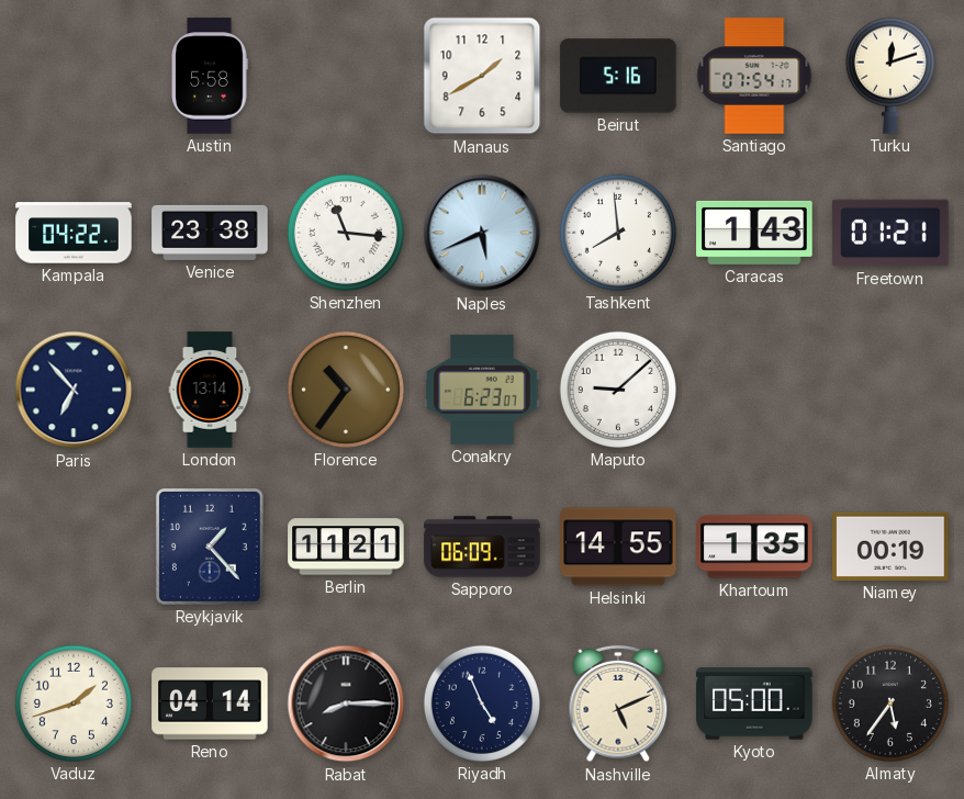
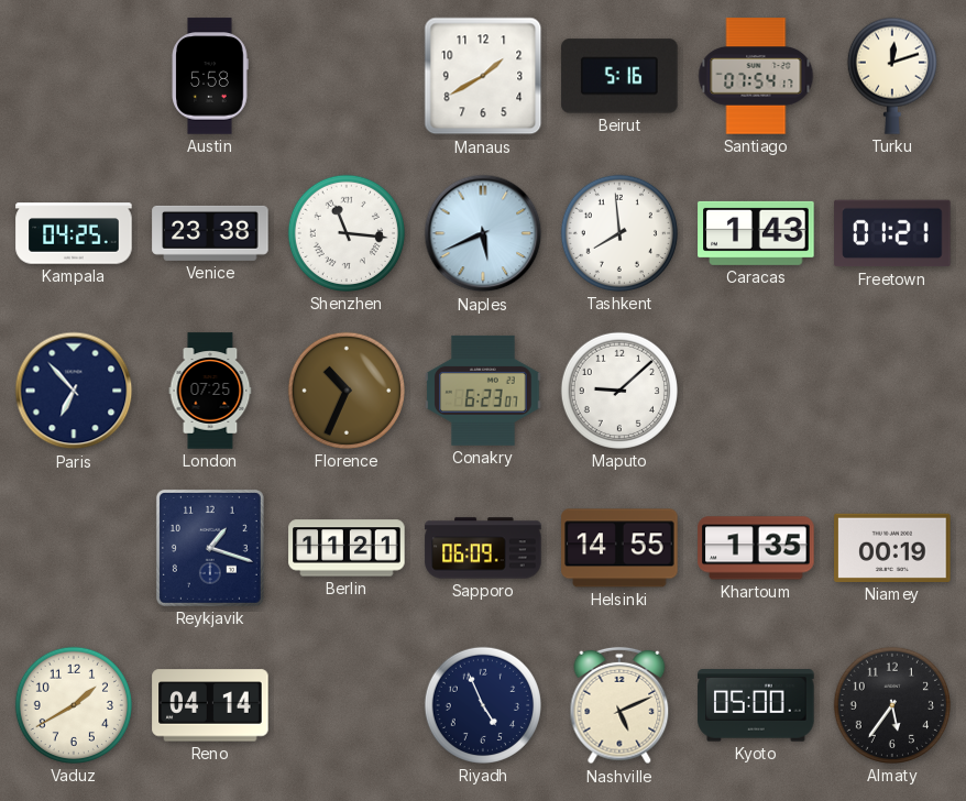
Kampala: 04:22 -> 04:25
London: 13:14 -> 07:25
Florence: 10:36 -> 10:34
Reykjavik: 1:23 -> 1:18
Vaduz: 1:42 -> 1:40
Rabat: 8:15 -> none
